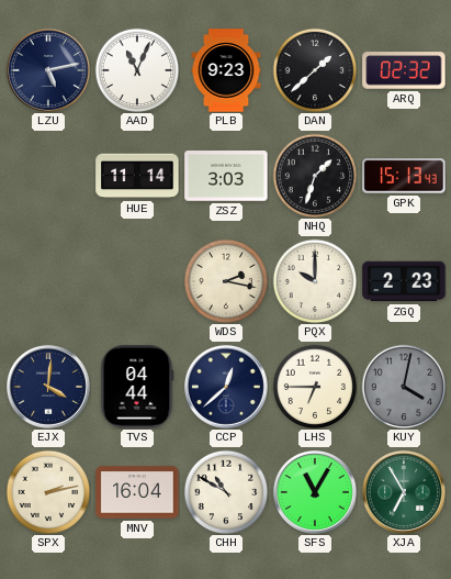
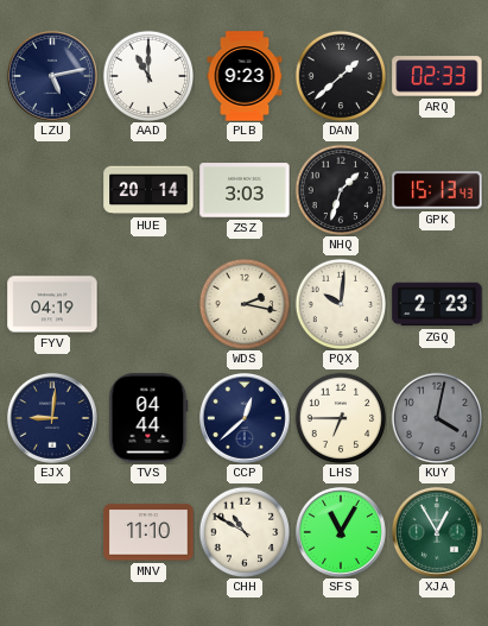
AAD: 11:04 -> 11:00
ARQ: 02:32 -> 02:33
HUE: 11:14 -> 20:14
FYV: none -> 04:19
PQX: 10:00 -> 10:01
EJX: 4:01 -> 9:01
SPX: 2:13 -> none
MNV: 16:04 -> 11:10
XJA: 6:55 -> 12:55
